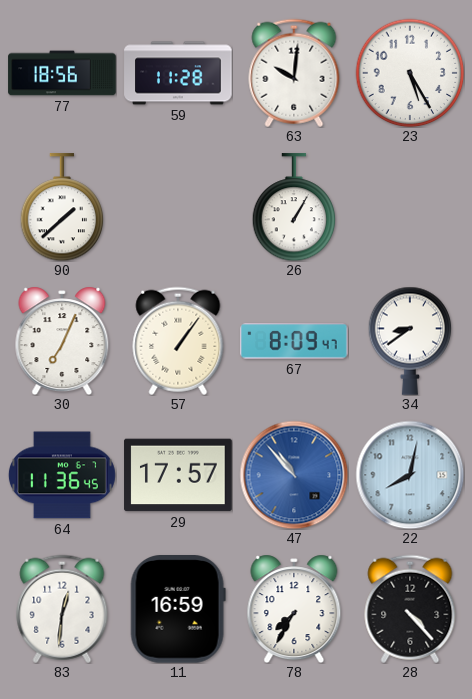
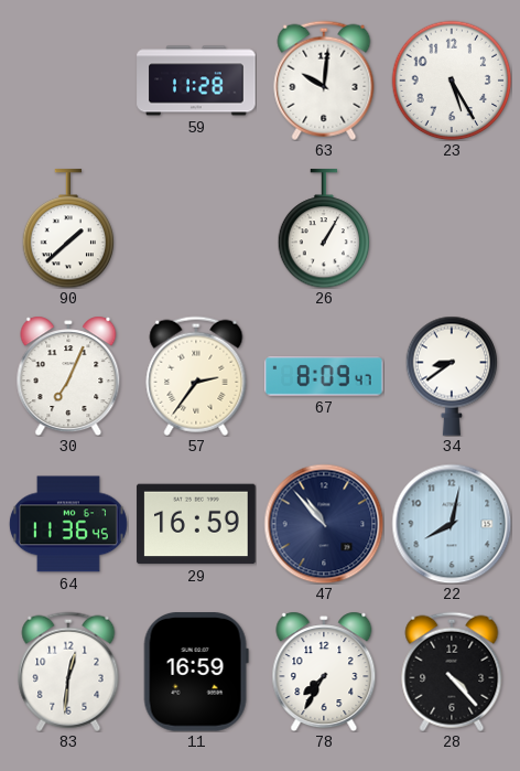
77: 18:56 -> none
57: 1:06 -> 2:36
29: 17:57 -> 16:59
47 dial: blue -> navy
